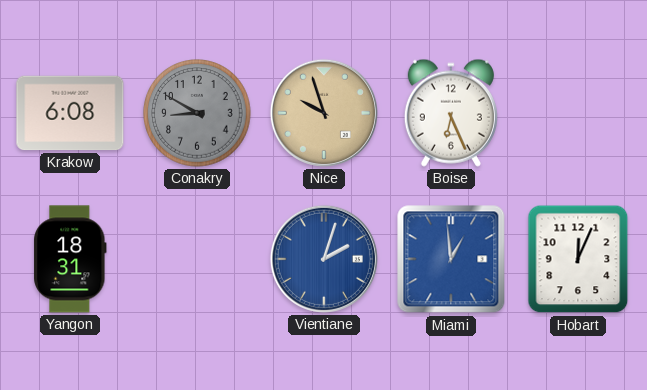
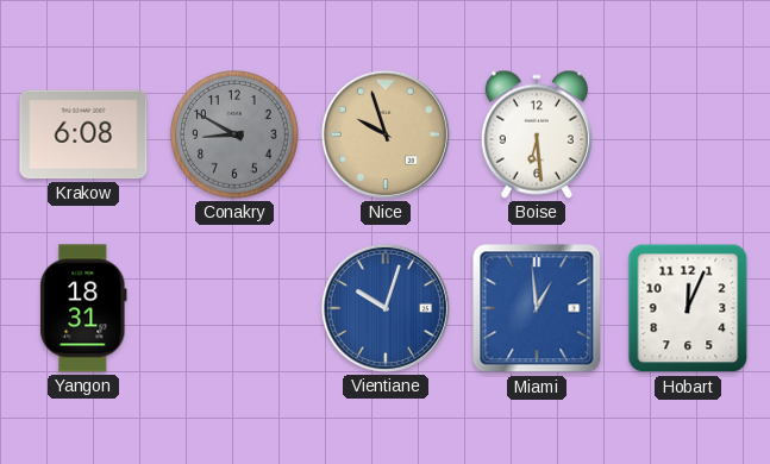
Boise: 6:26 -> 6:29
Vientiane: 2:03 -> 10:03
